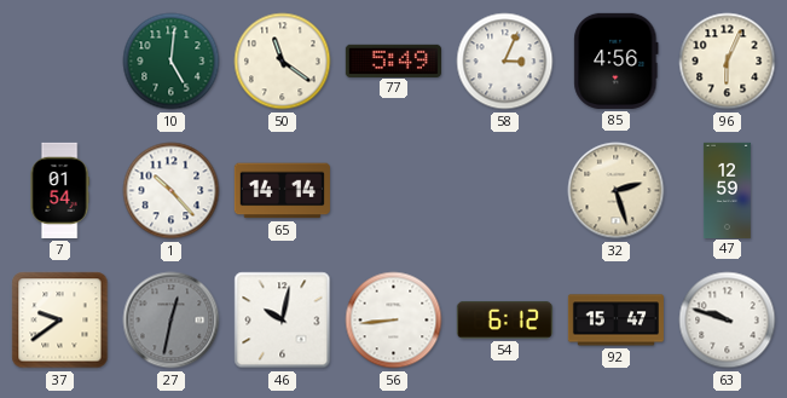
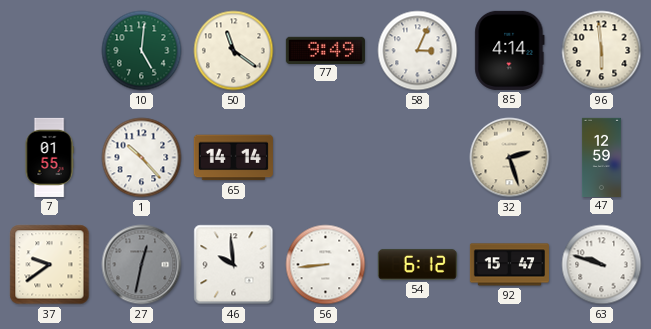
77: 5:49 -> 9:49
85: 4:56 -> 4:14
96: 6:04 -> 5:59
7: 01:54 -> 01:55
46: 10:02 -> 9:59
